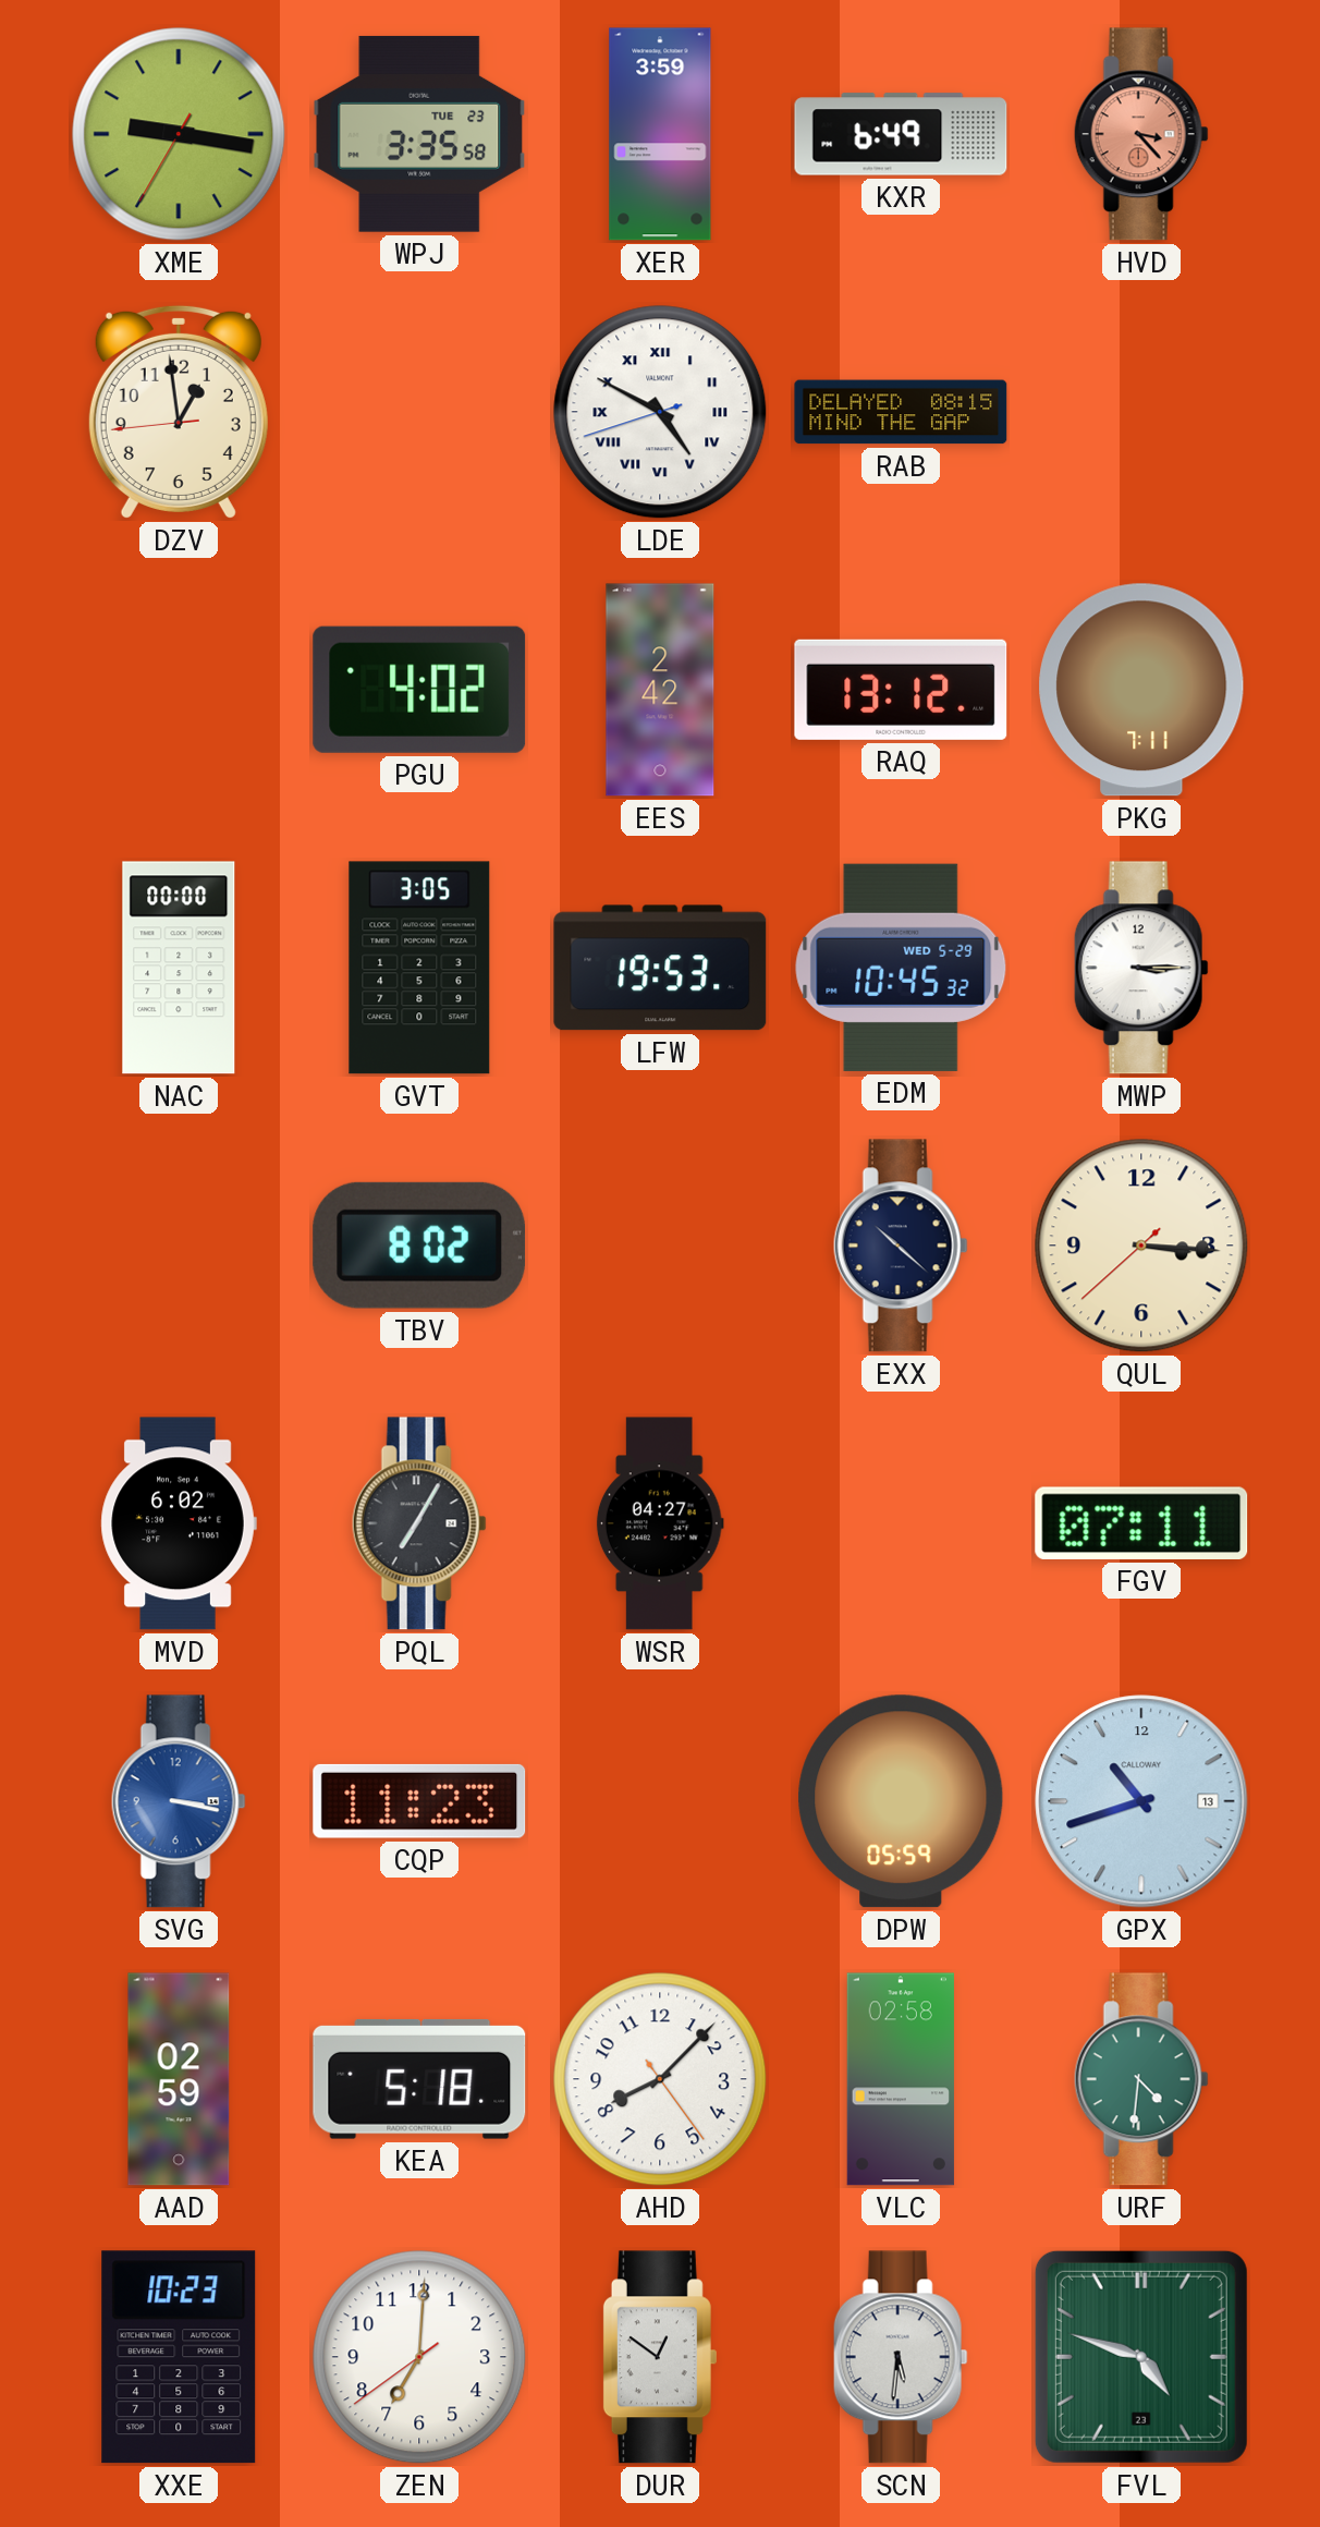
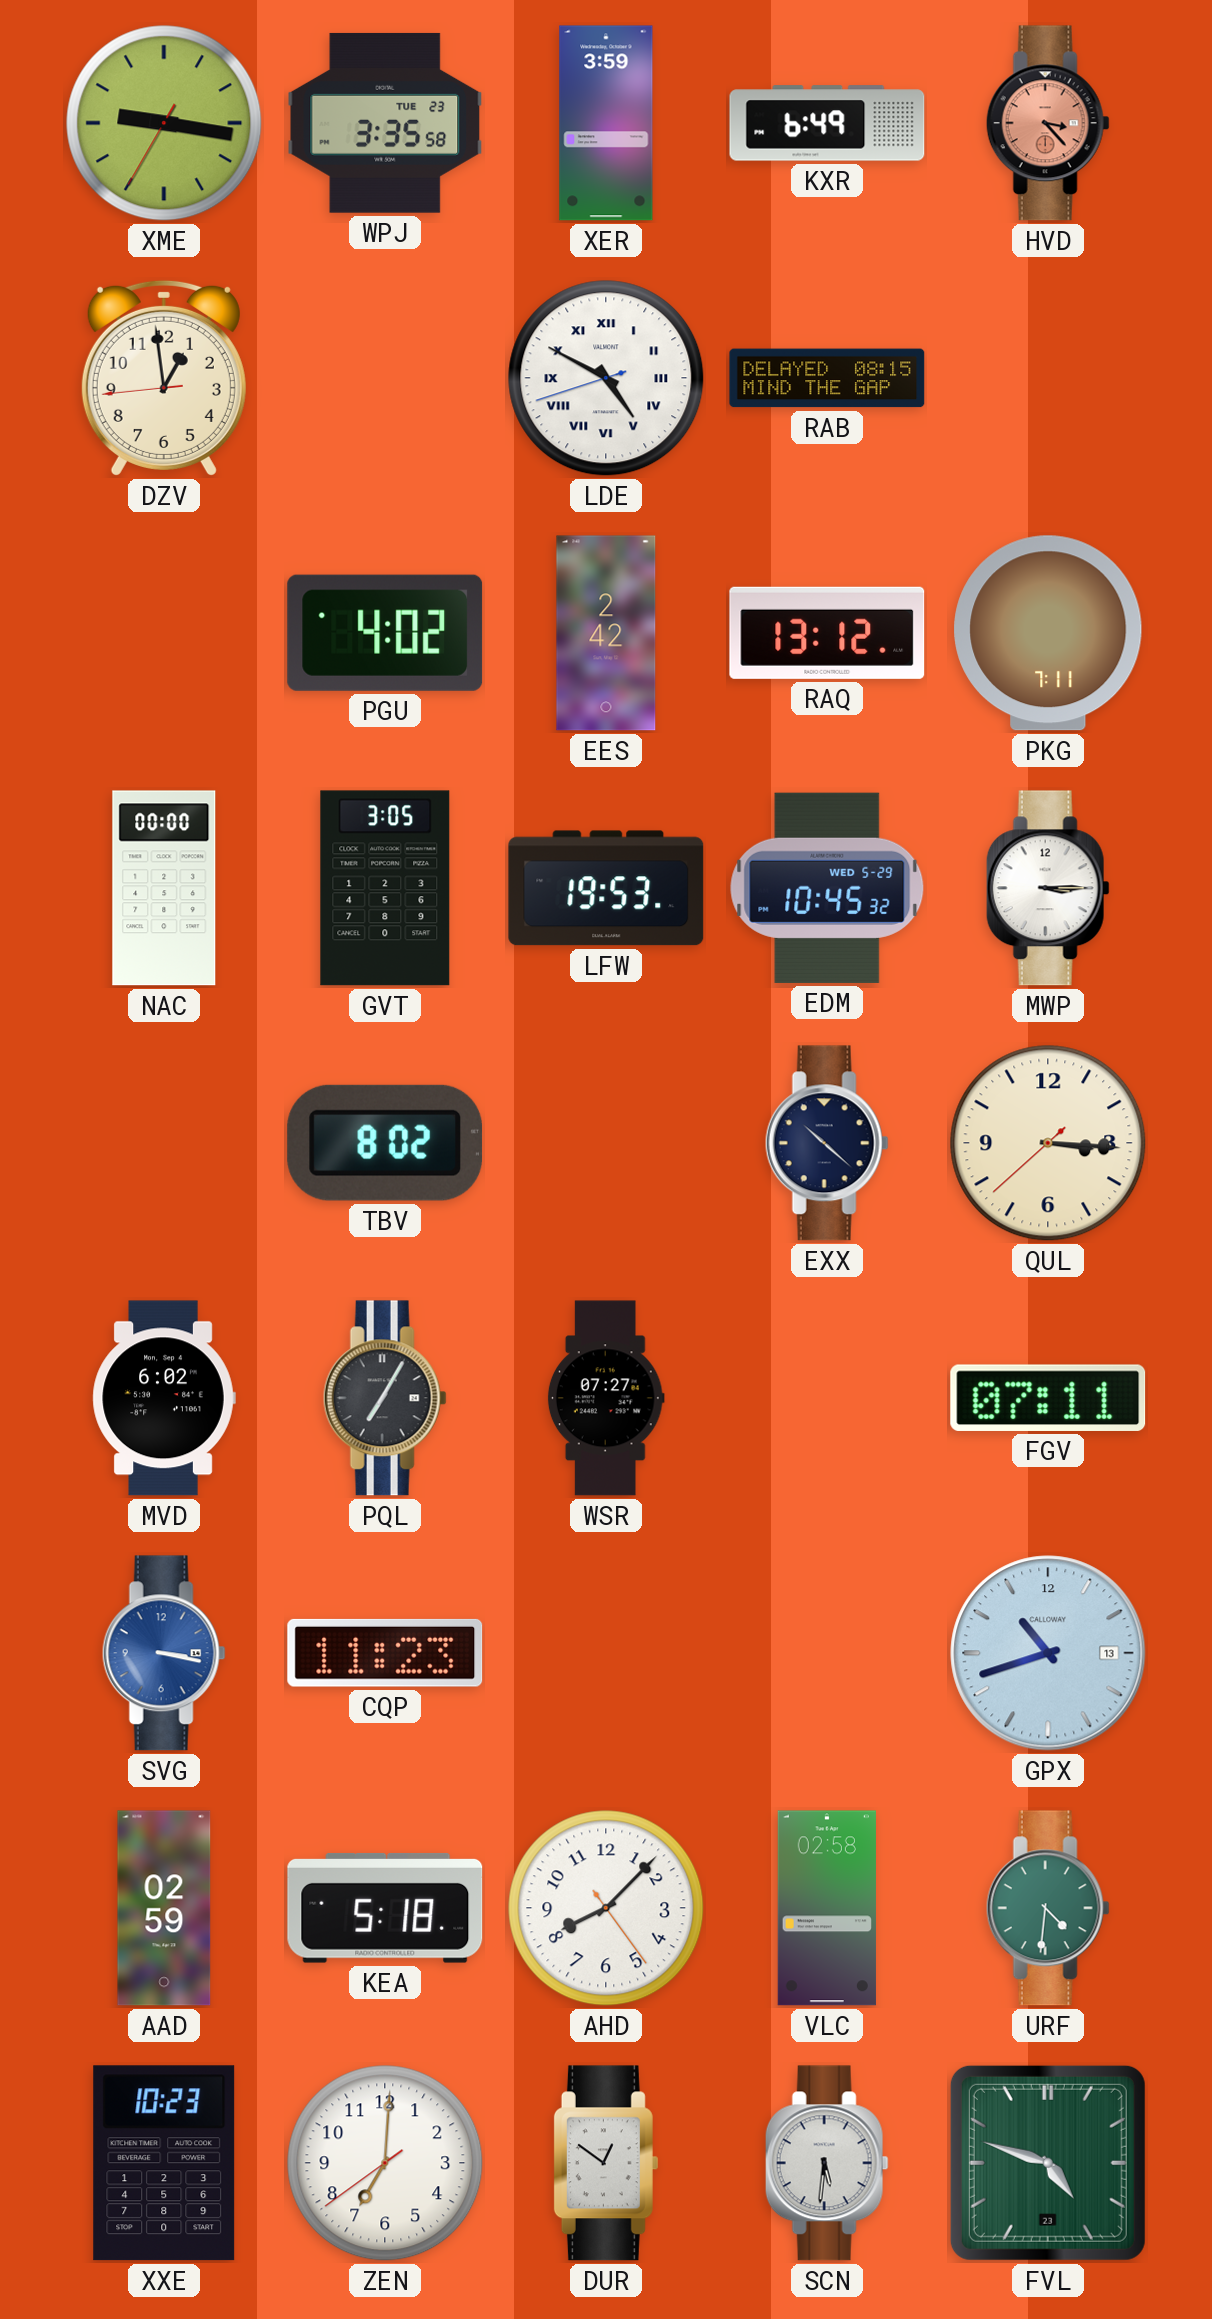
WSR: 04:27 -> 07:27
DPW: 05:59 -> none
